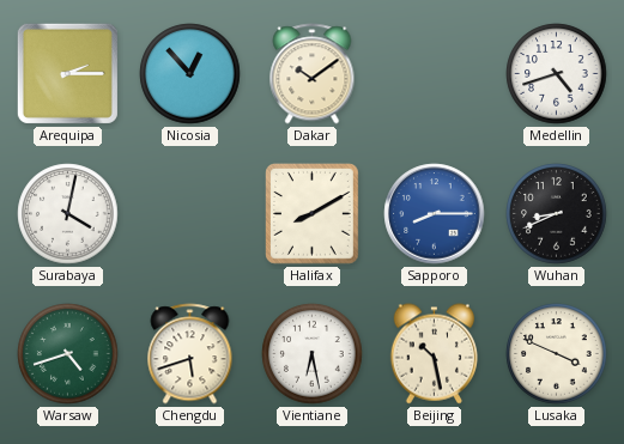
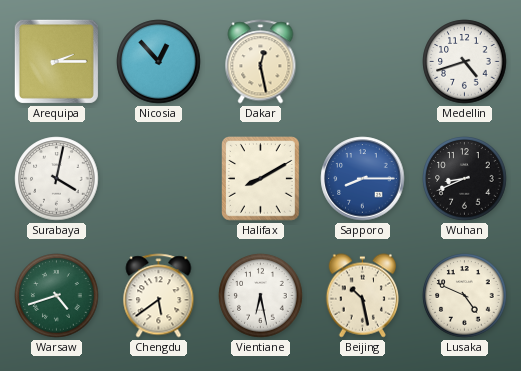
Dakar: 10:09 -> 12:28
Chengdu: 5:42 -> 5:39
Lusaka: 3:49 -> 4:49
